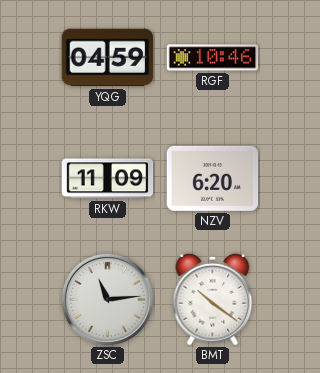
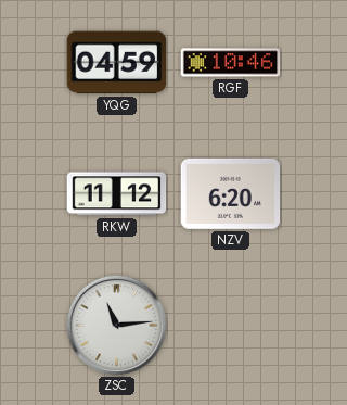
RKW: 11:09 -> 11:12
BMT: 10:21 -> none
